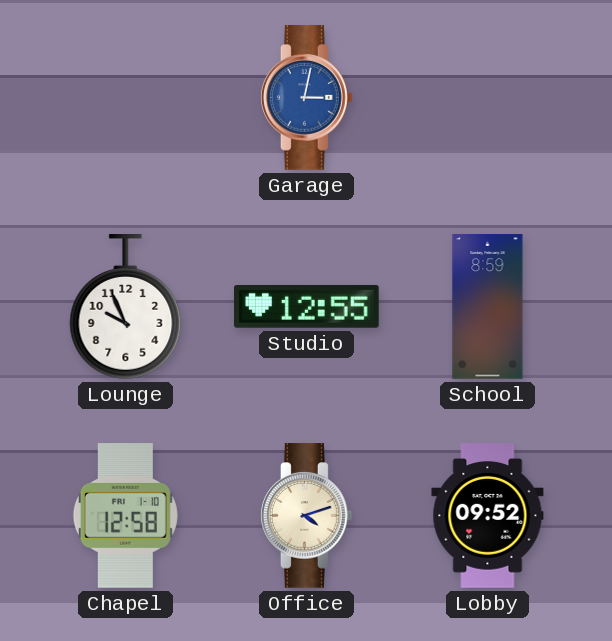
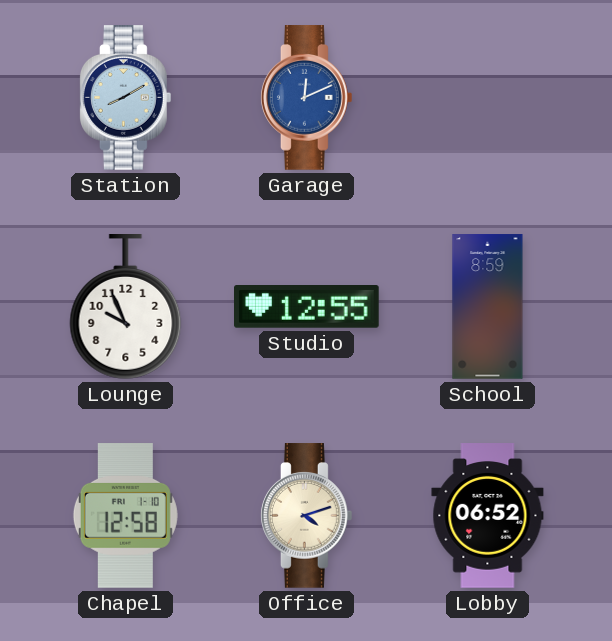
Station: none -> 8:10
Garage: 3:02 -> 12:11
Lobby: 09:52 -> 06:52
